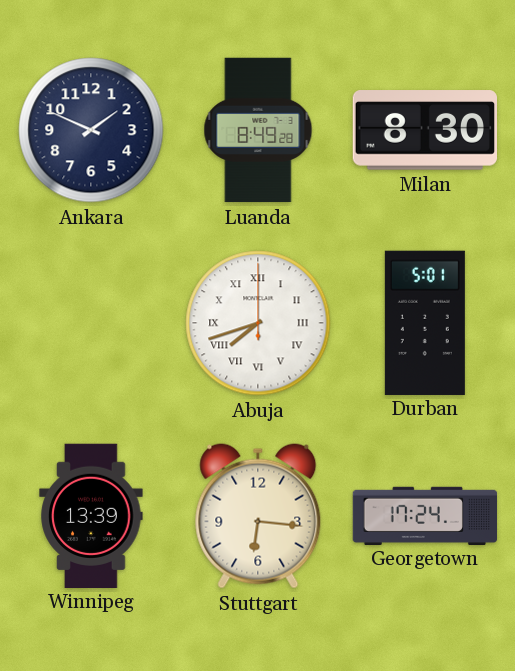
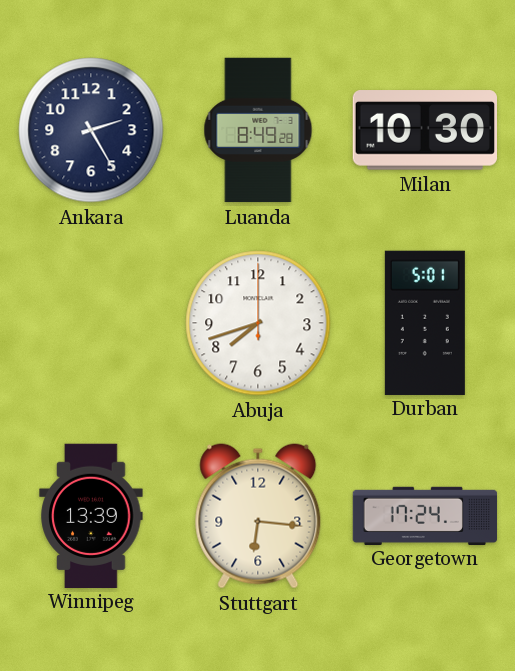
Ankara: 1:49 -> 2:25
Milan: 8:30 -> 10:30
Abuja numerals: Roman -> Arabic
